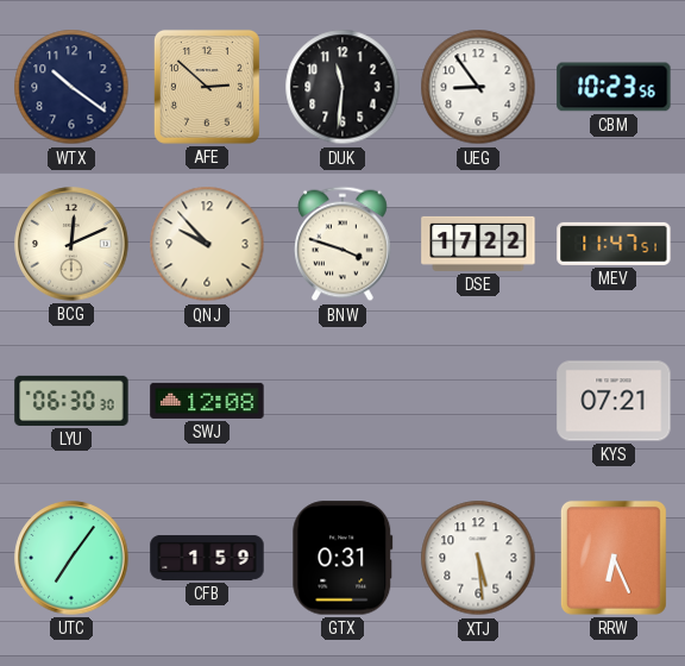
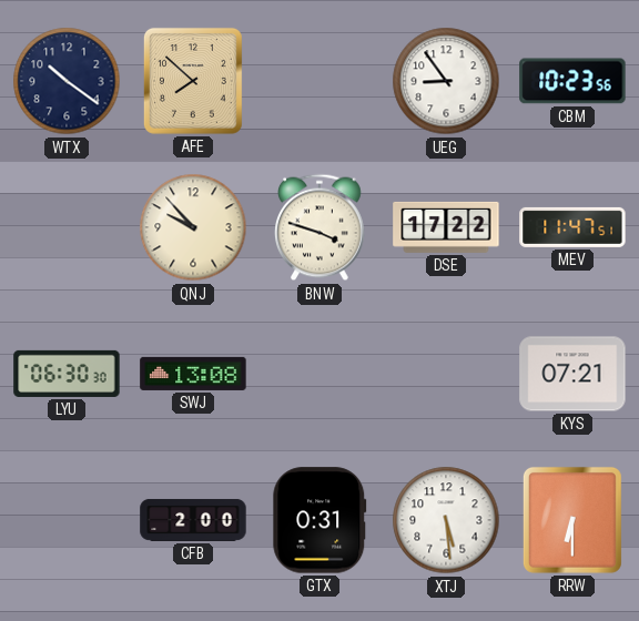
AFE: 2:52 -> 7:52
DUK: 11:31 -> none
BCG: 12:11 -> none
SWJ: 12:08 -> 13:08
UTC: 7:06 -> none
CFB: 1:59 -> 2:00
RRW: 6:26 -> 6:30
